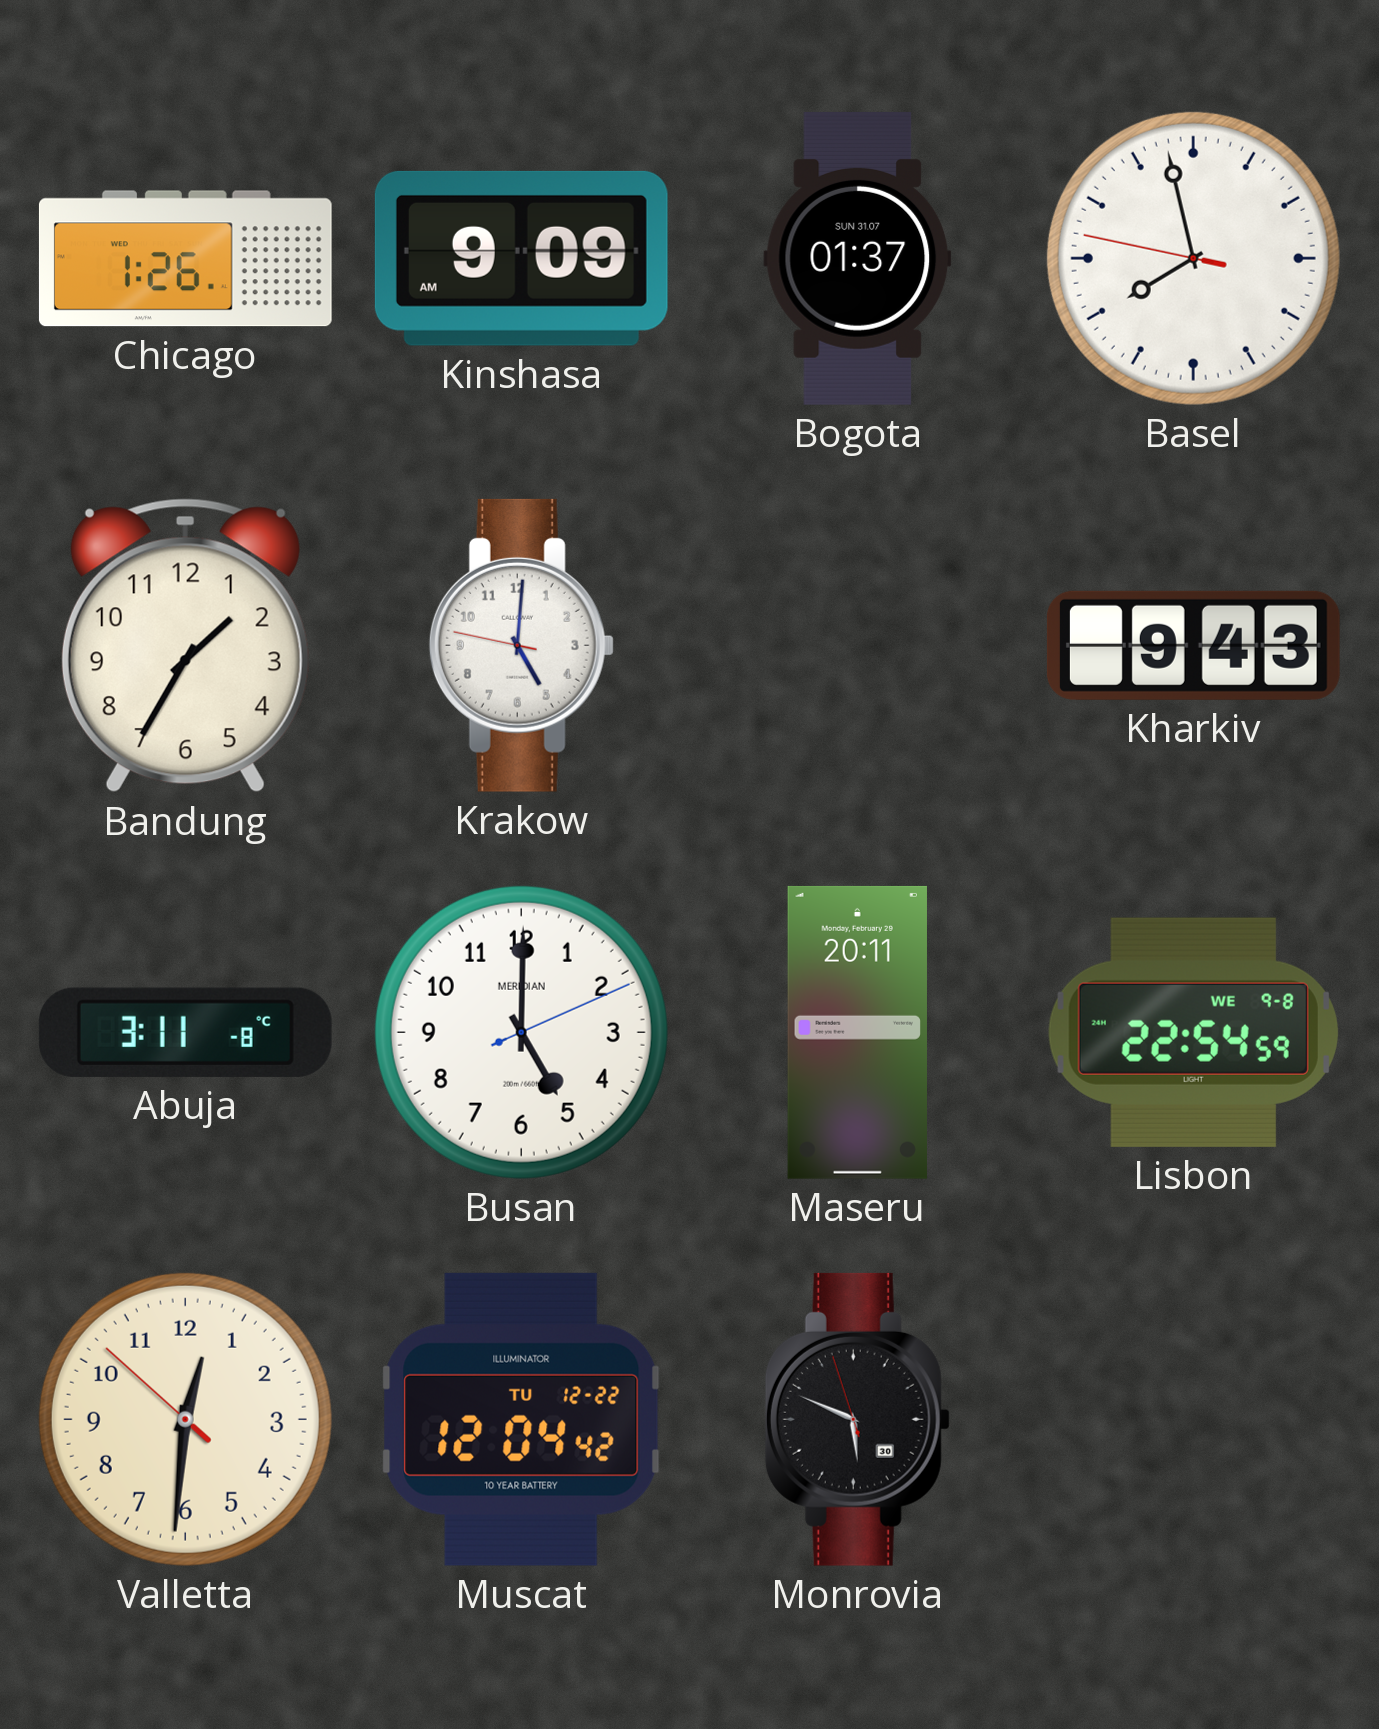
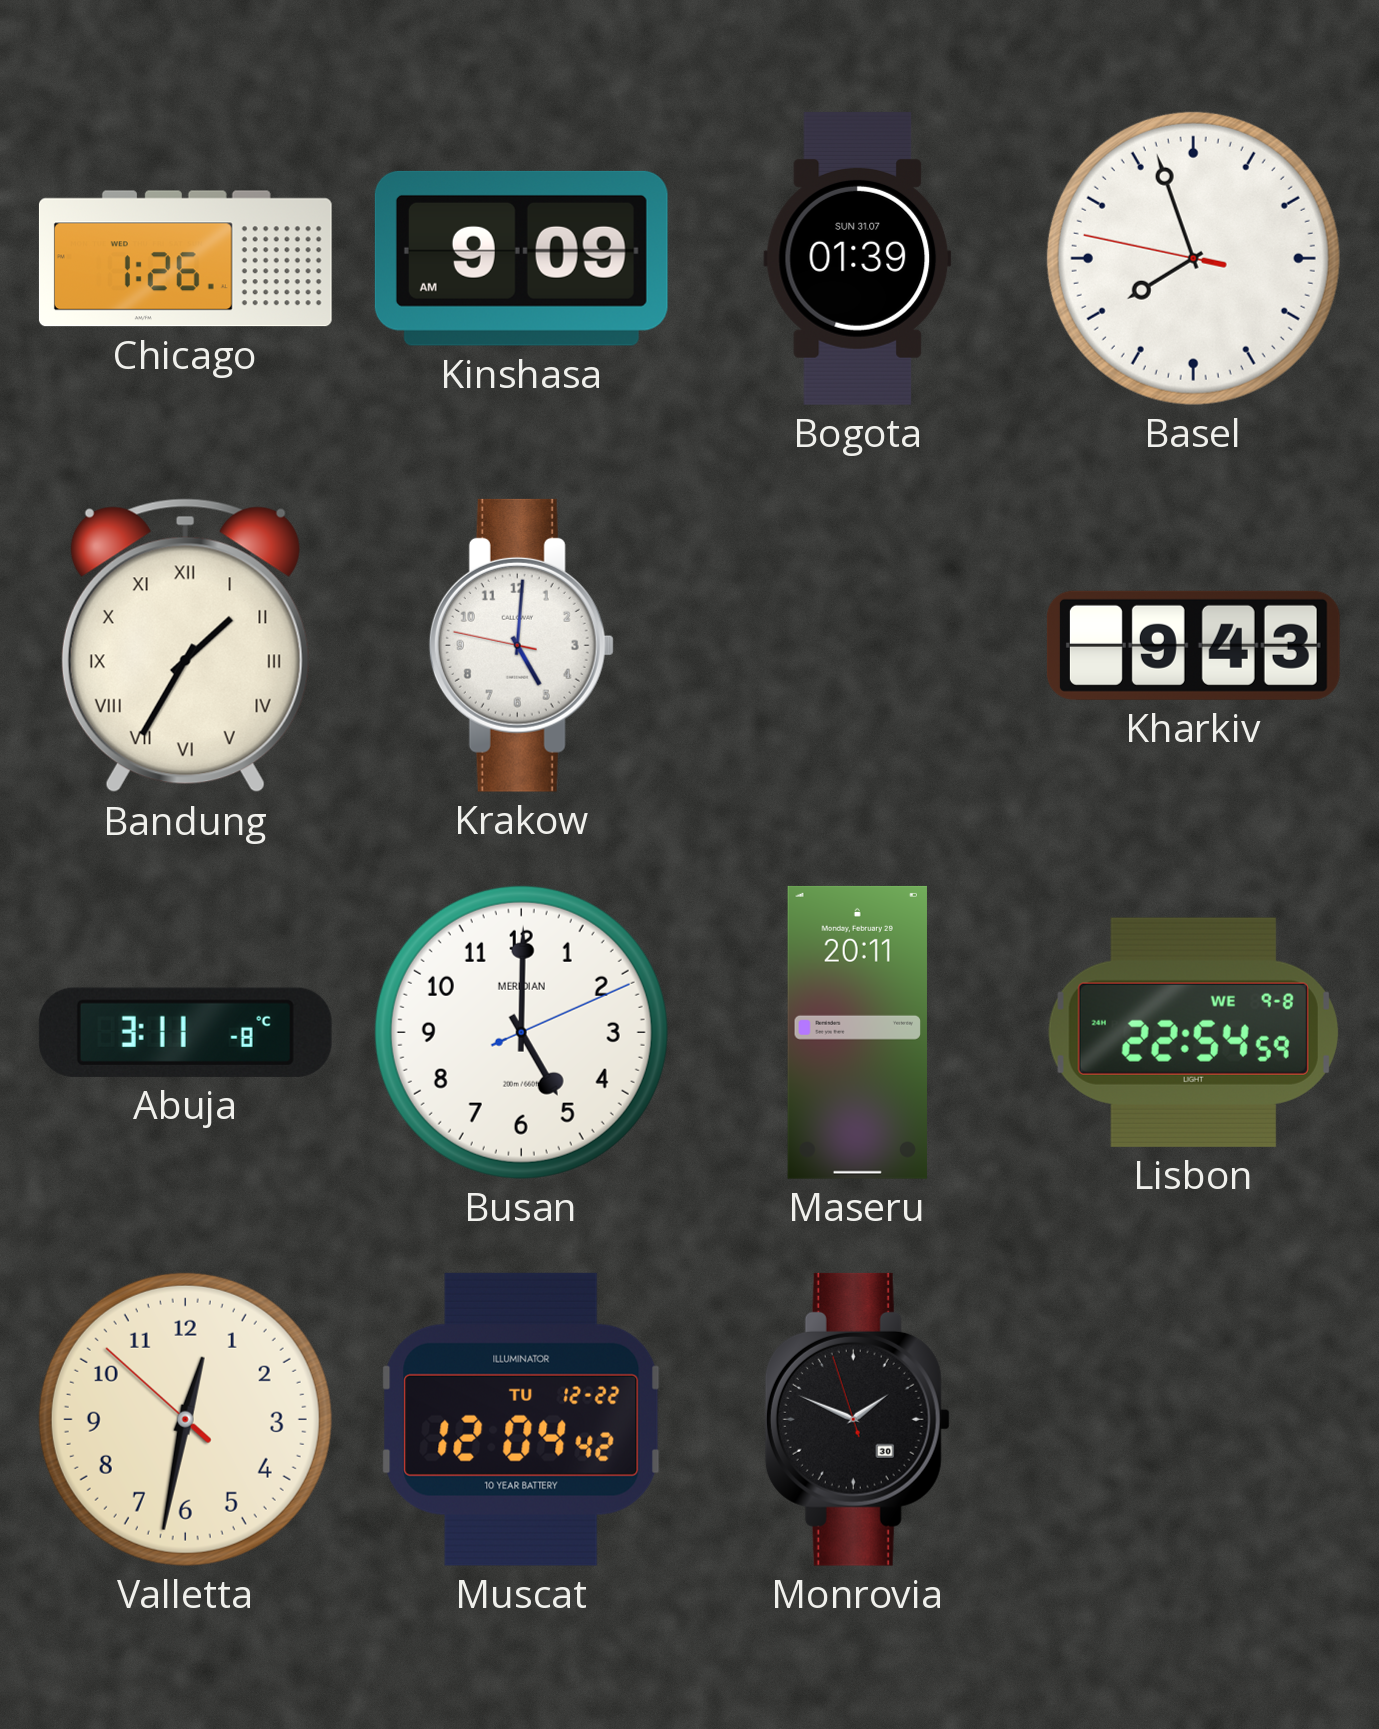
Bogota: 01:37 -> 01:39
Basel: 7:57 -> 7:56
Bandung numerals: Arabic -> Roman
Valletta: 12:30 -> 12:31
Monrovia: 5:48 -> 1:48
